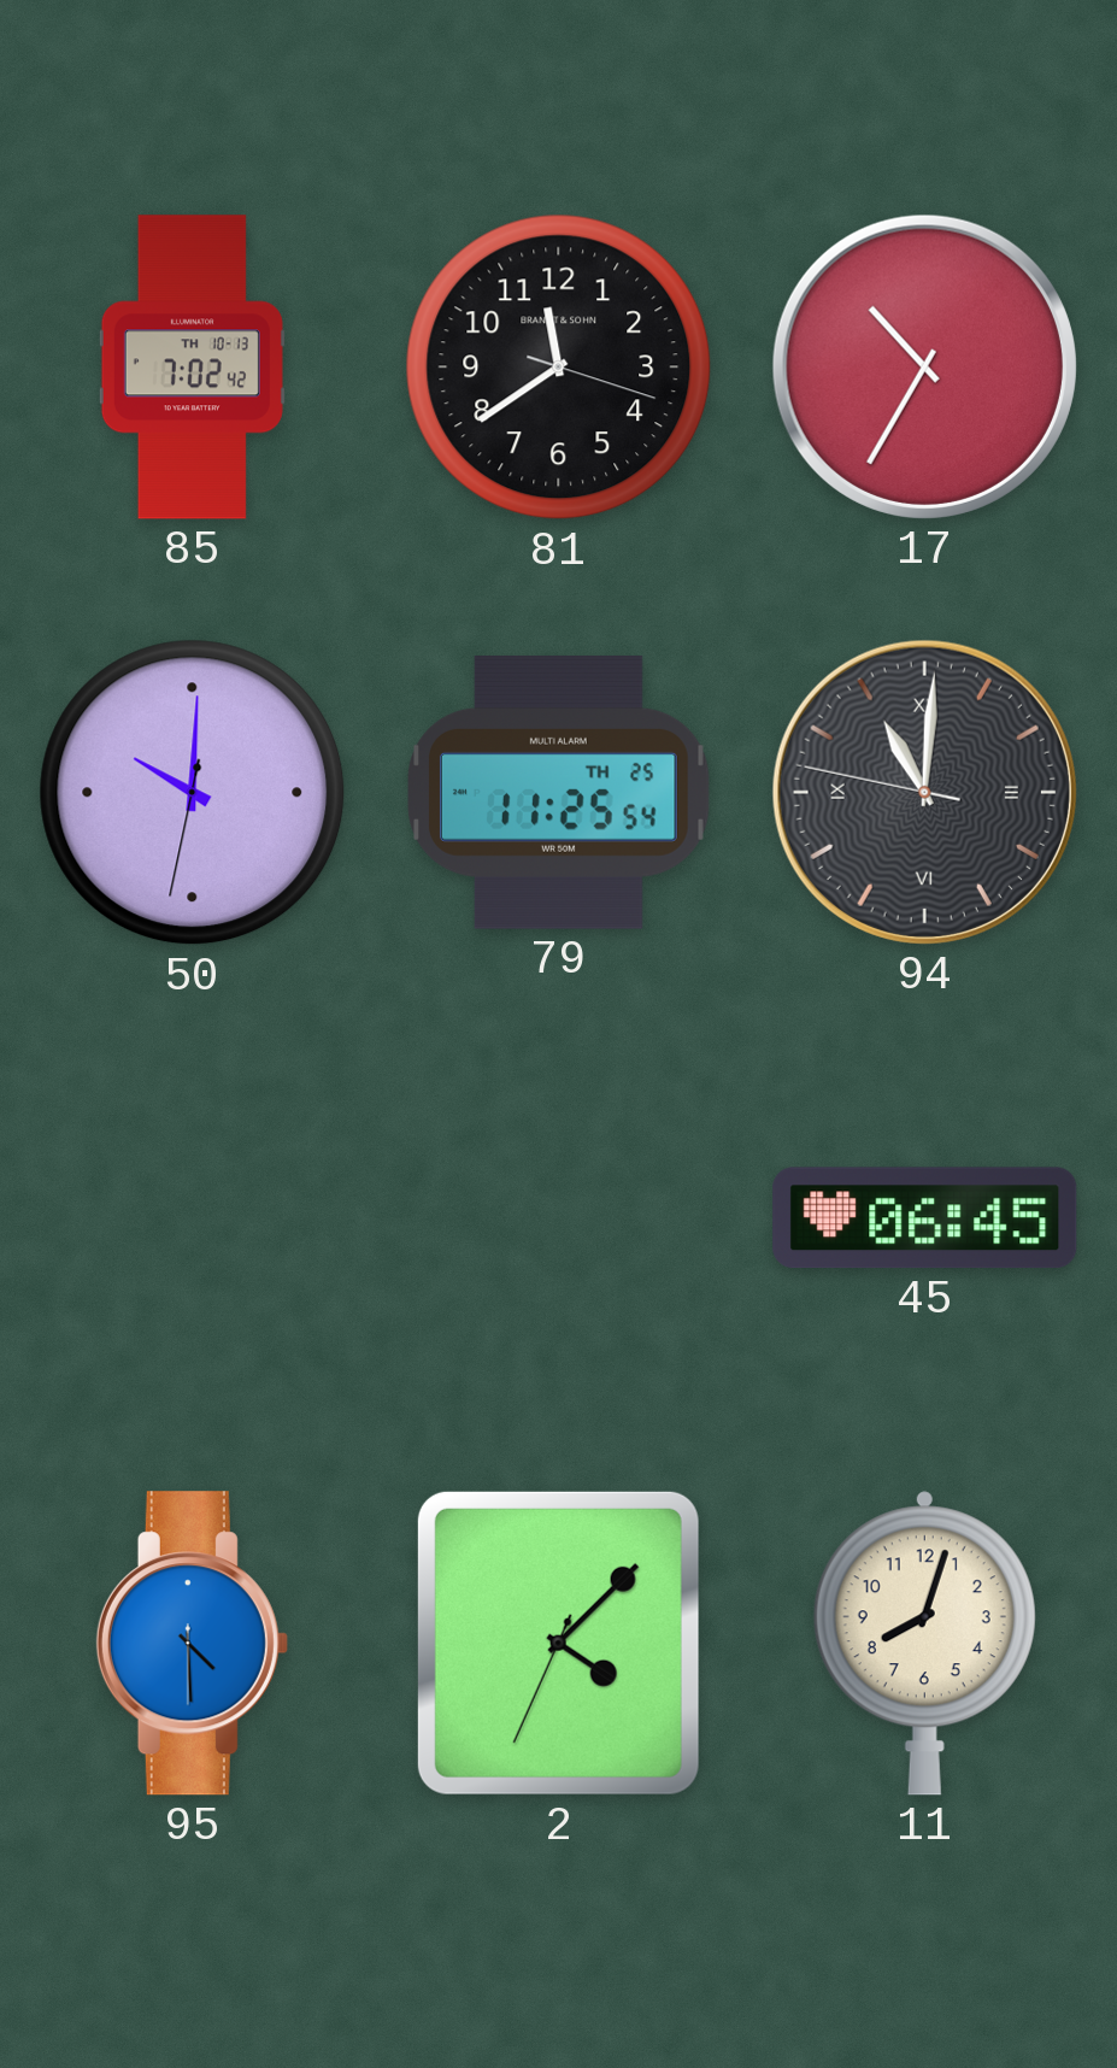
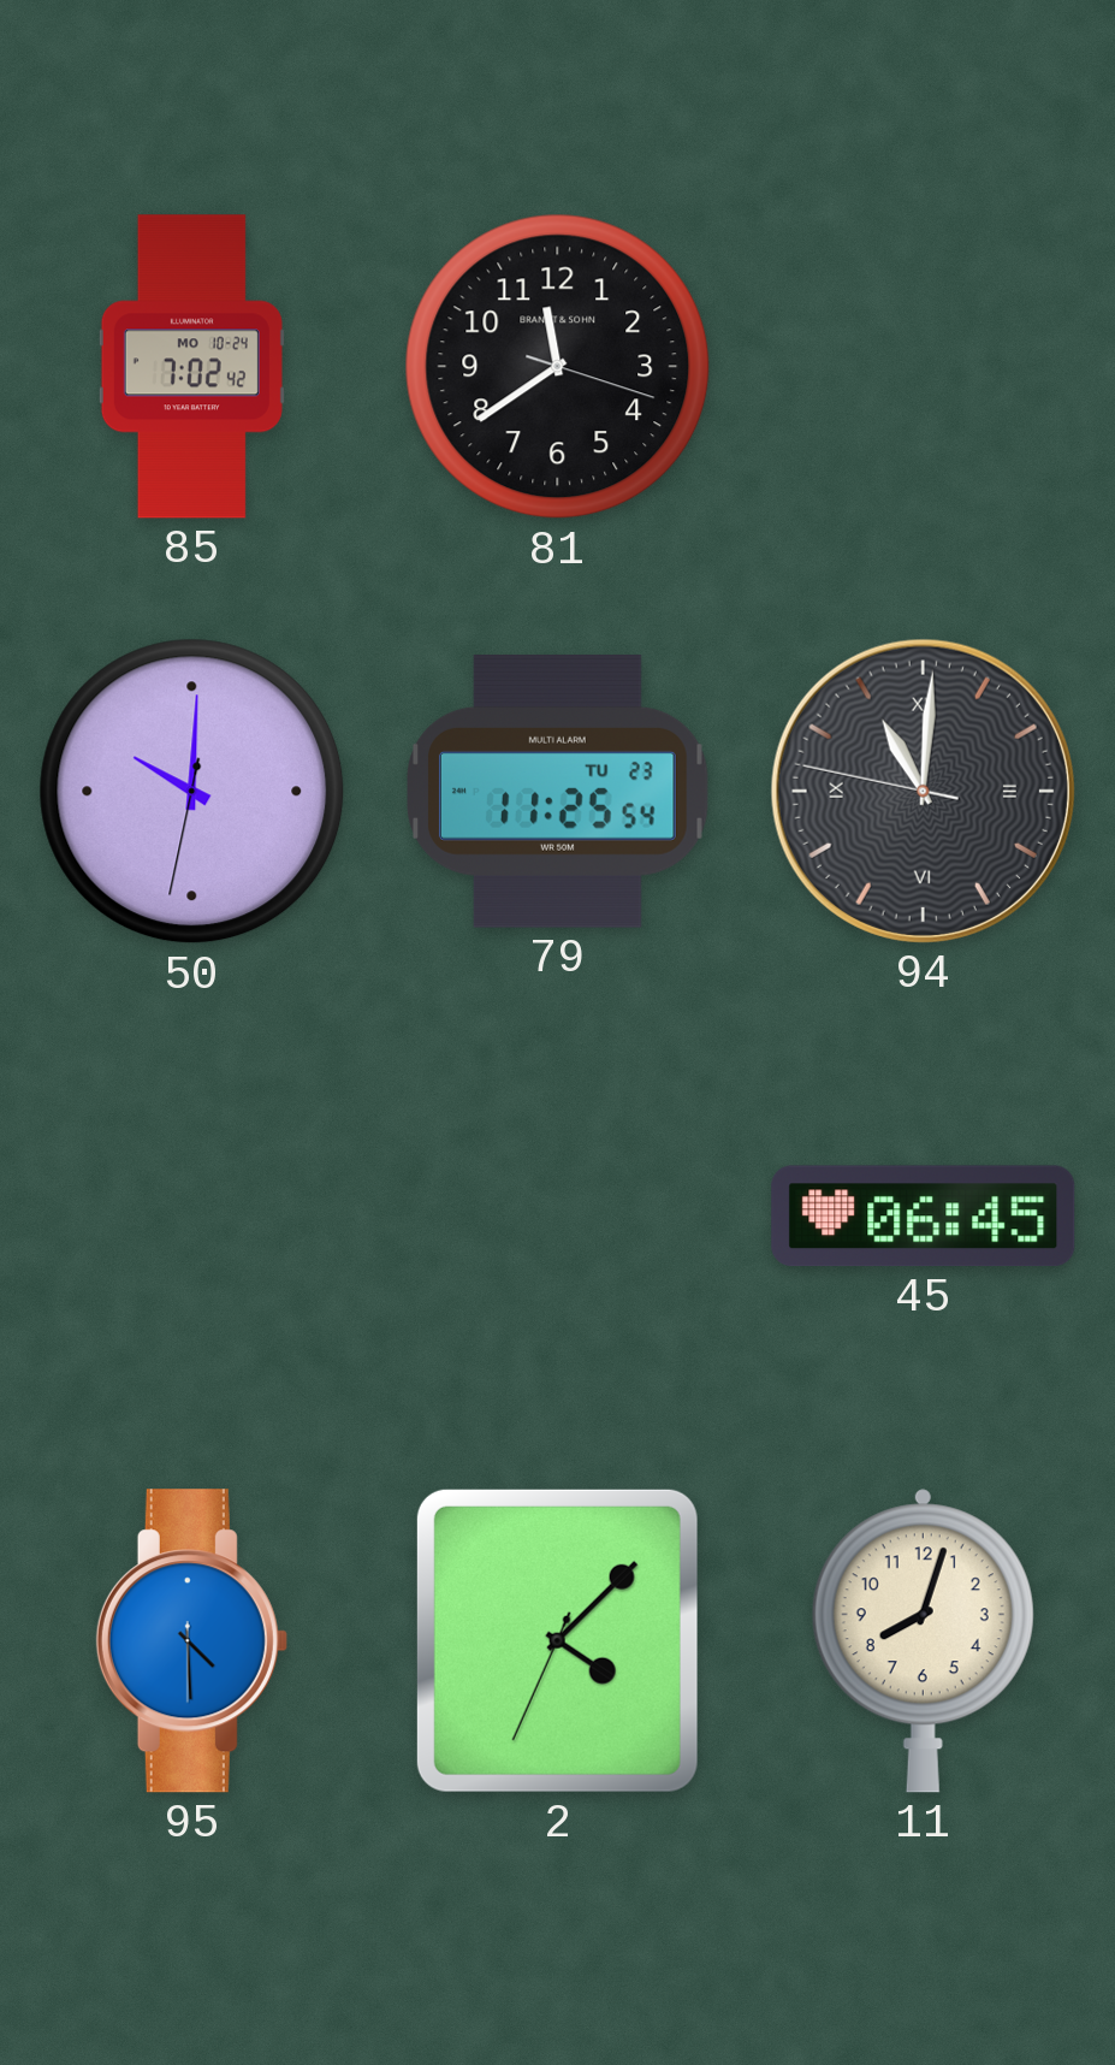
85 date: TH 10-13 -> MO 10-24
17: 10:35 -> none
79 date: TH 25 -> TU 23
